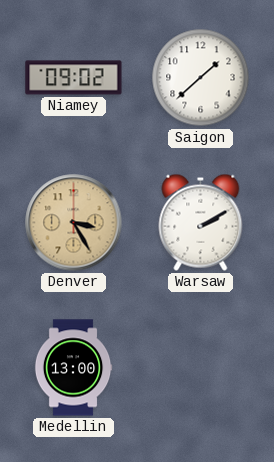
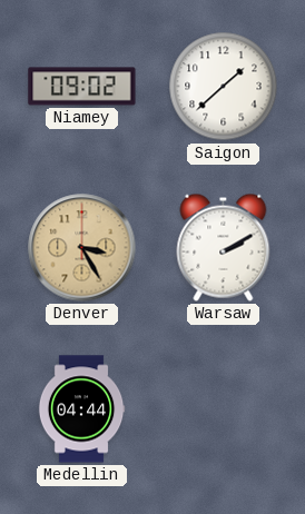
Medellin: 13:00 -> 04:44
